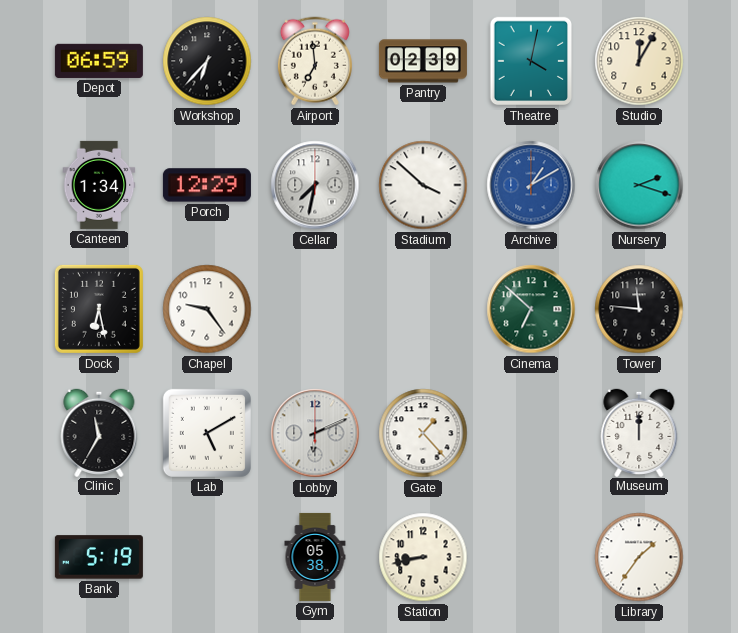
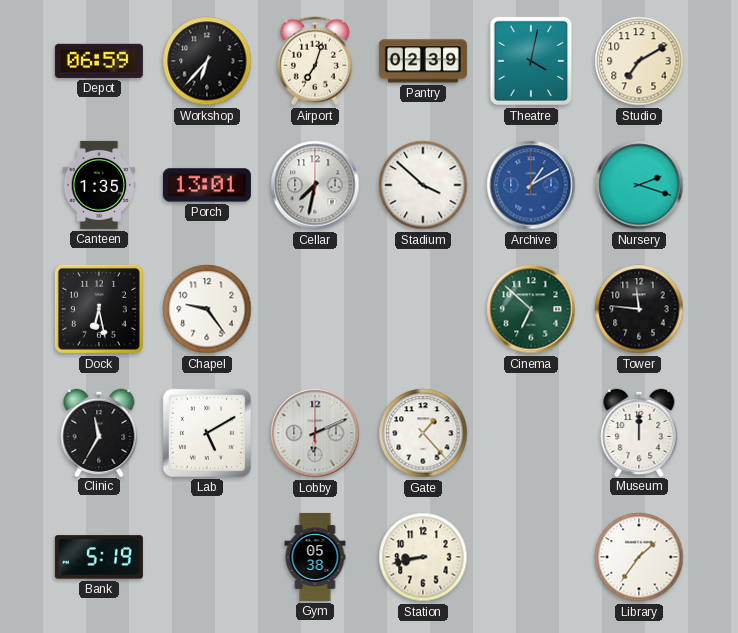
Airport: 6:59 -> 7:03
Studio: 12:05 -> 7:10
Canteen: 1:34 -> 1:35
Porch: 12:29 -> 13:01
